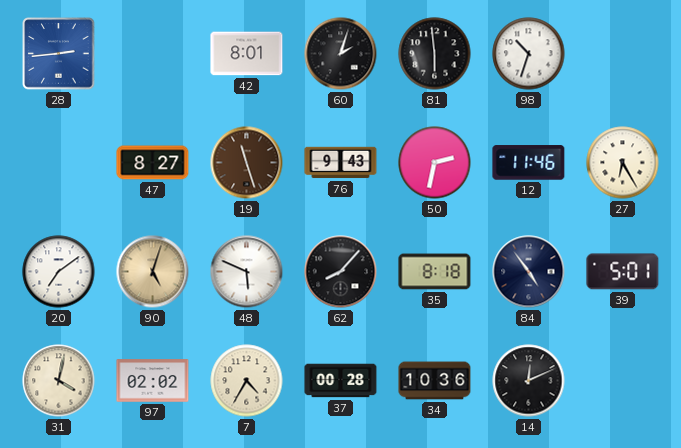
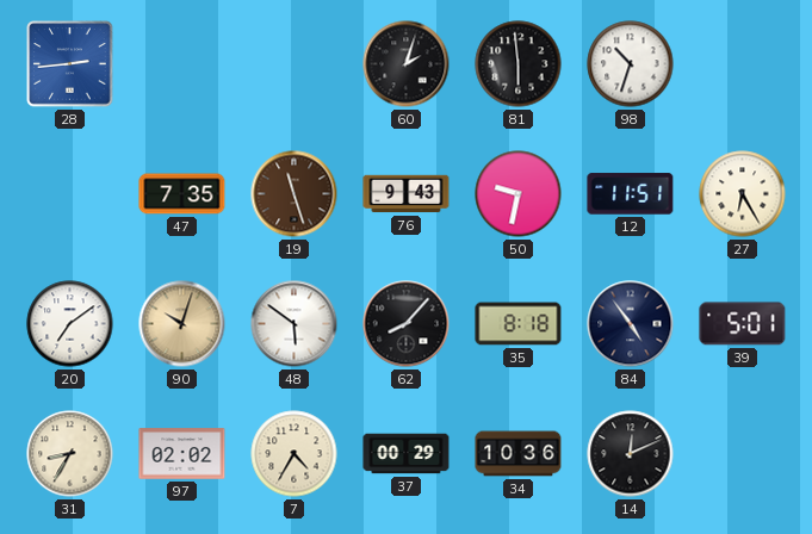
42: 8:01 -> none
47: 8:27 -> 7:35
50: 2:32 -> 9:32
12: 11:46 -> 11:51
90: 5:03 -> 10:03
48: 5:49 -> 5:51
31: 4:02 -> 8:35
37: 00:28 -> 00:29
